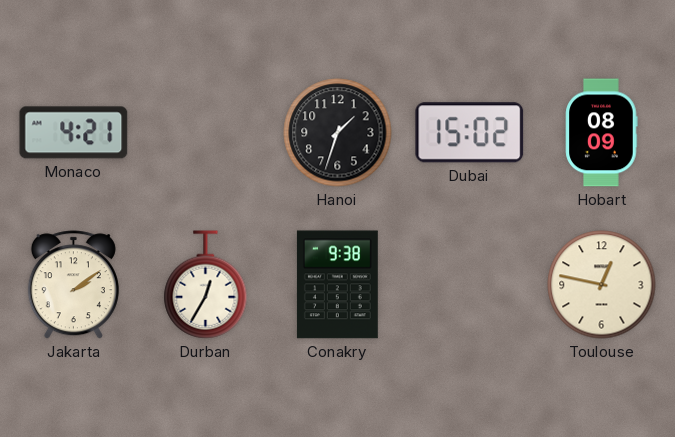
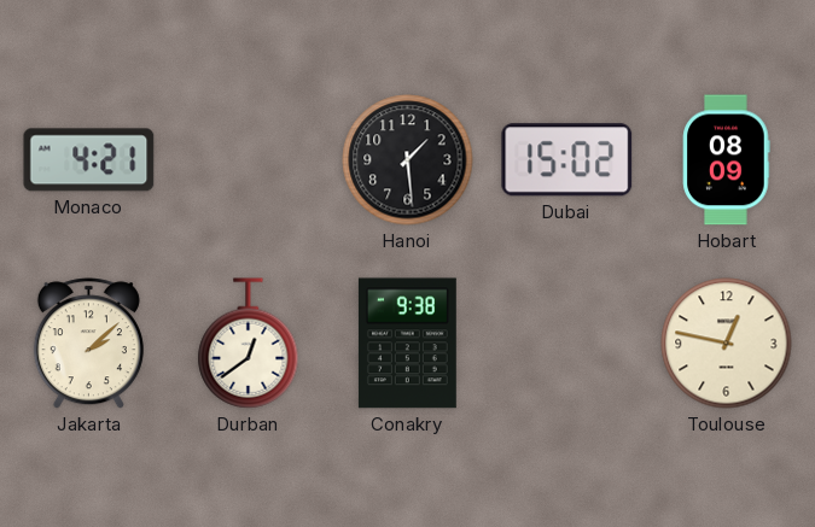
Hanoi: 1:33 -> 1:29
Jakarta: 2:09 -> 2:08
Durban: 12:35 -> 12:39
